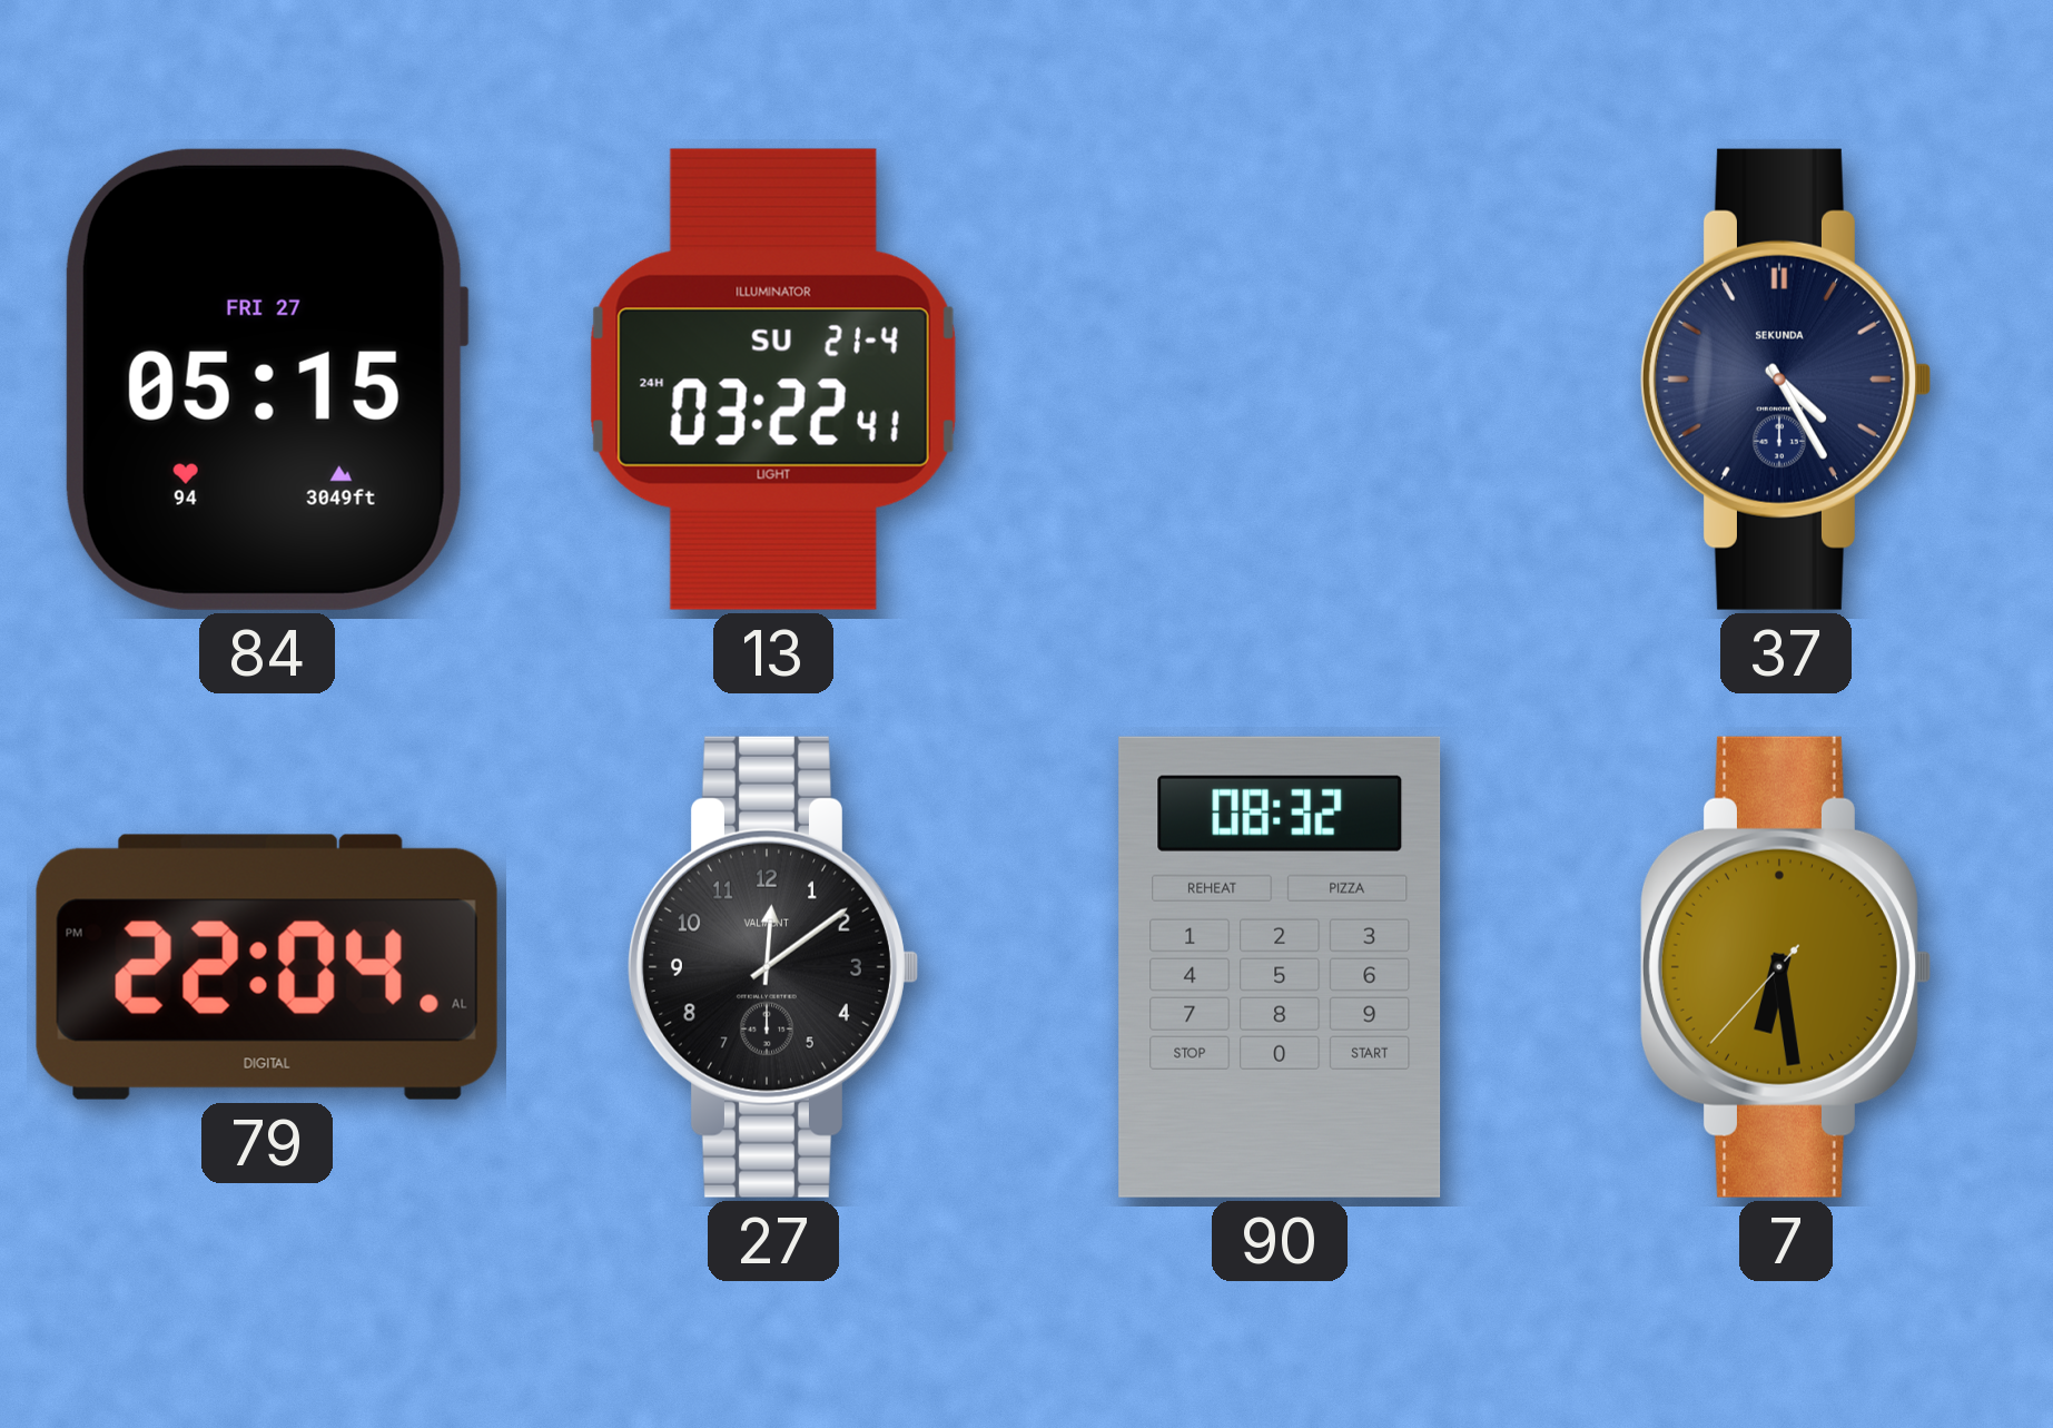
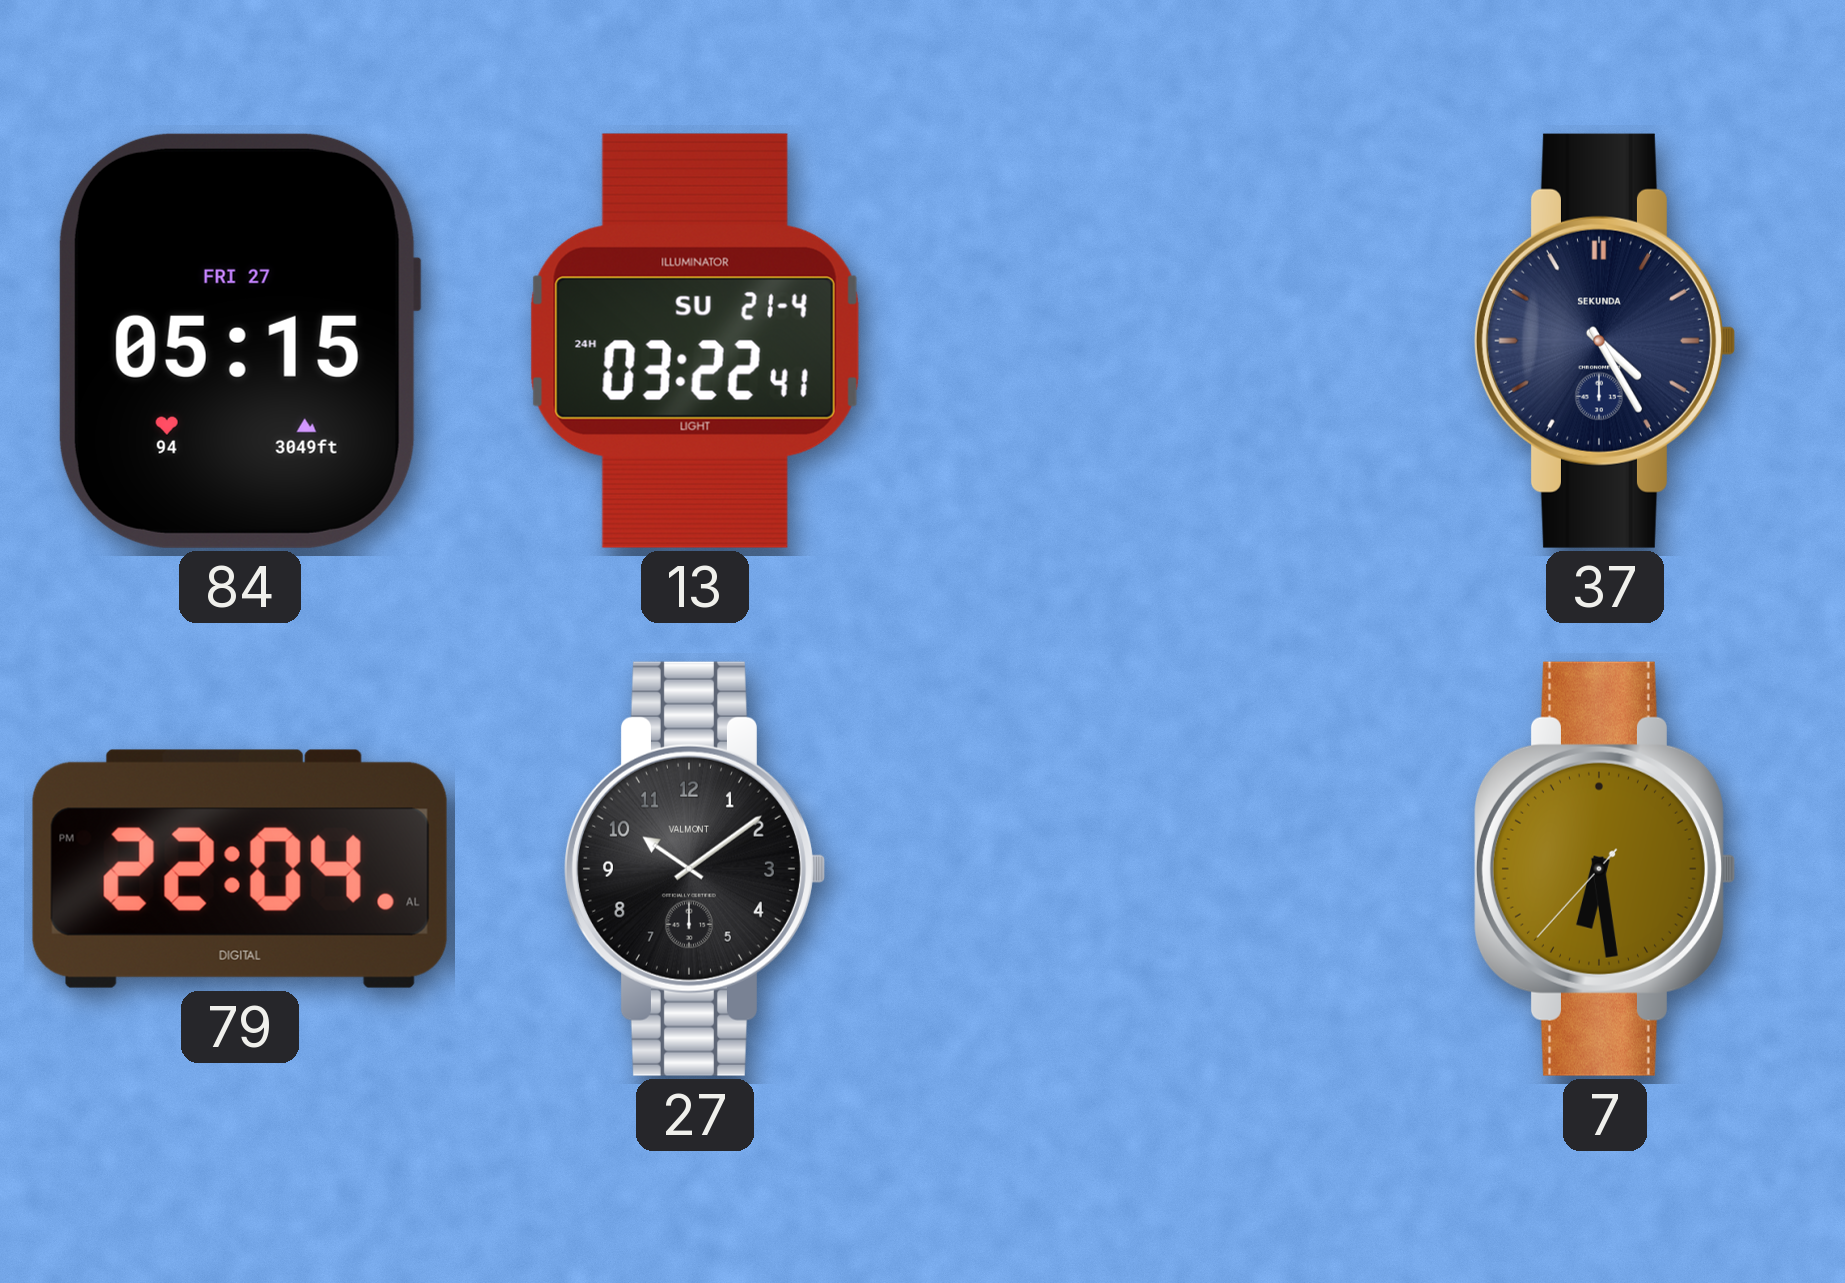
27: 12:09 -> 10:09
90: 08:32 -> none
